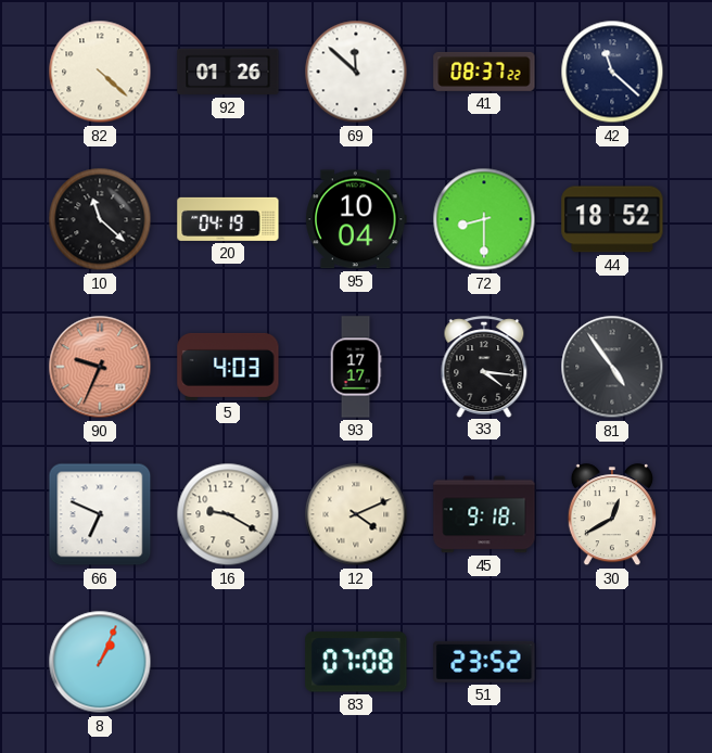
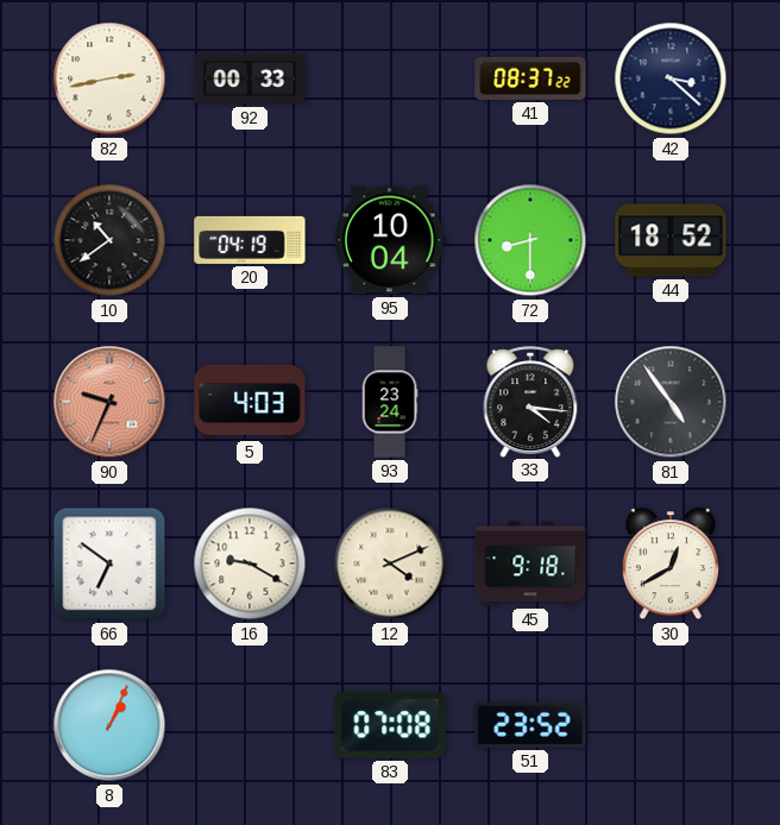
82: 4:22 -> 2:43
92: 01:26 -> 00:33
69: 11:52 -> none
42: 11:22 -> 3:22
10: 11:22 -> 10:39
93: 17:17 -> 23:24
66: 6:49 -> 6:51
